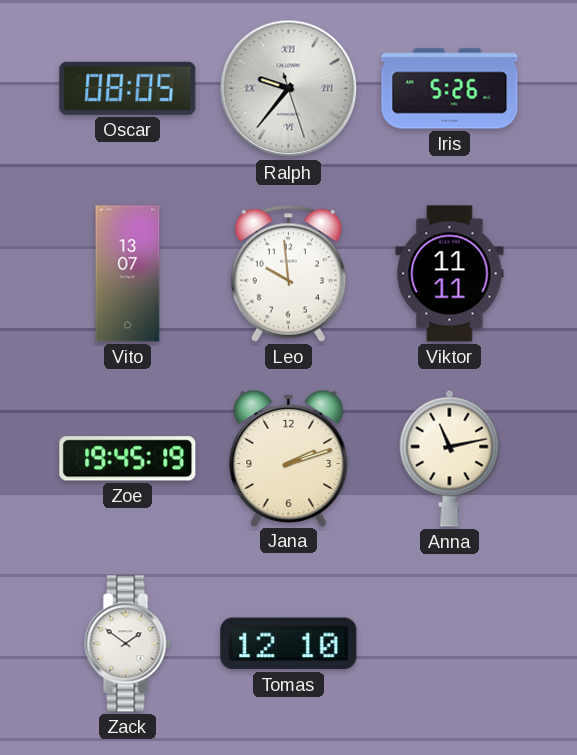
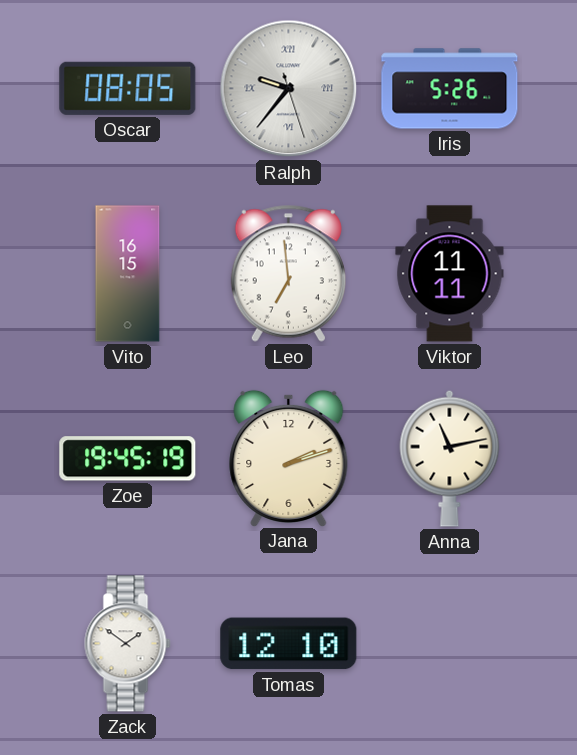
Vito: 13:07 -> 16:15
Leo: 9:59 -> 6:59
